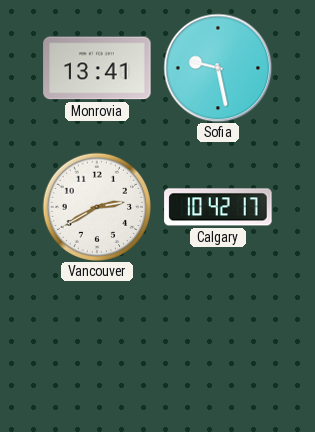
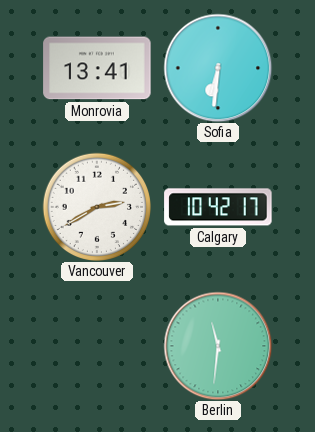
Sofia: 9:28 -> 6:31
Berlin: none -> 11:31
